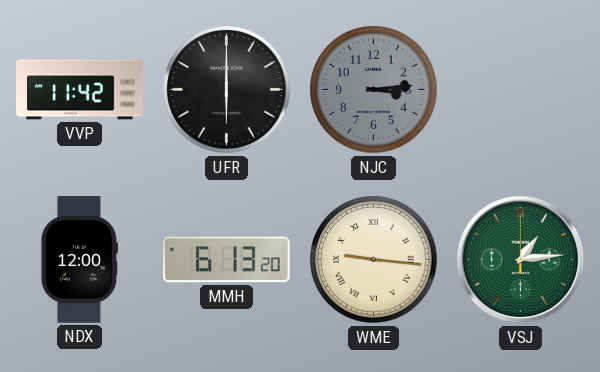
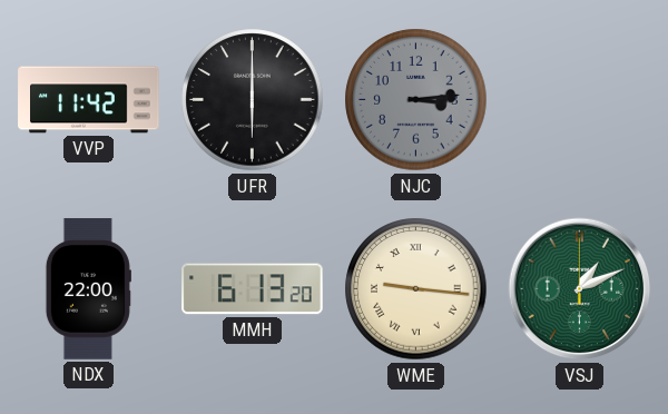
NDX: 12:00 -> 22:00
VSJ: 1:14 -> 1:11
